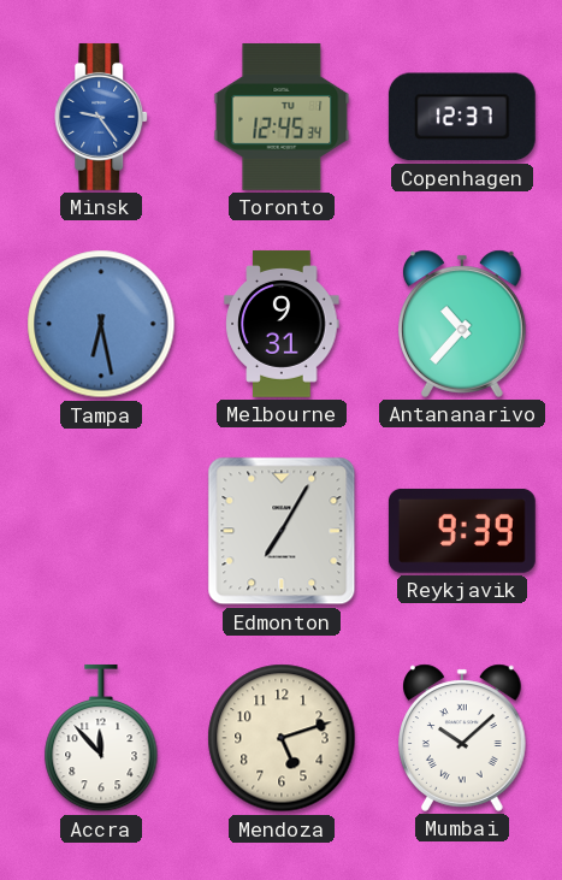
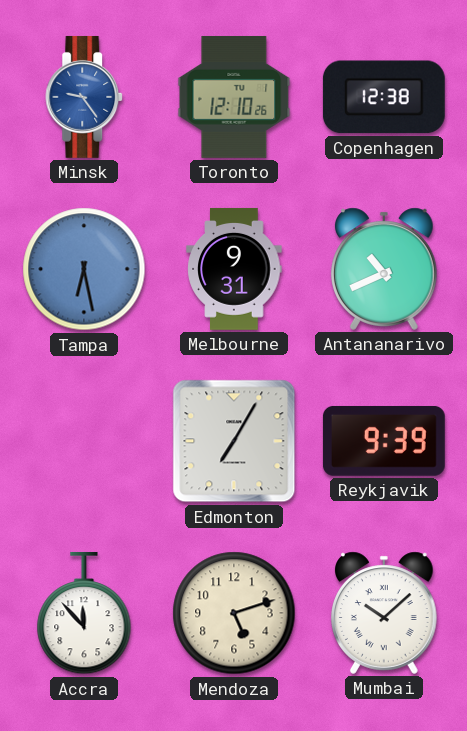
Toronto: 12:45 -> 12:10
Copenhagen: 12:37 -> 12:38
Antananarivo: 10:37 -> 10:41
